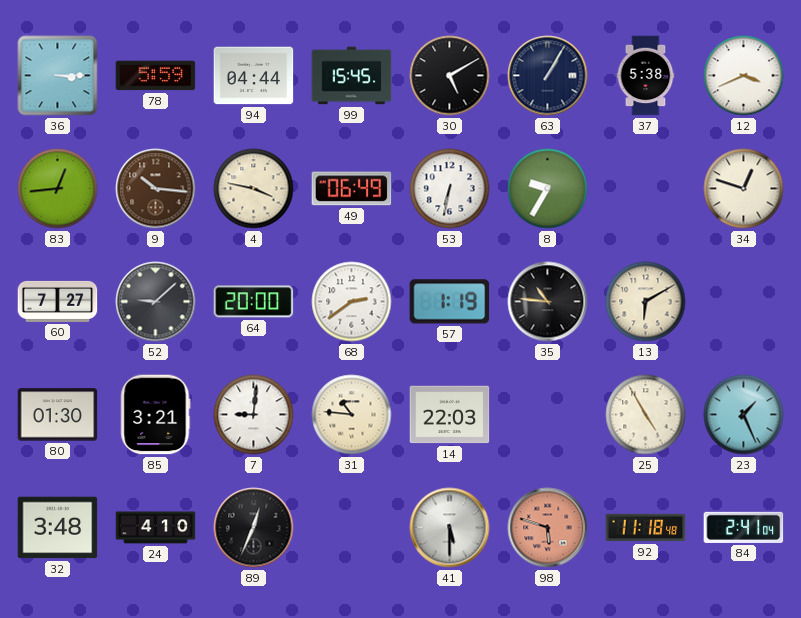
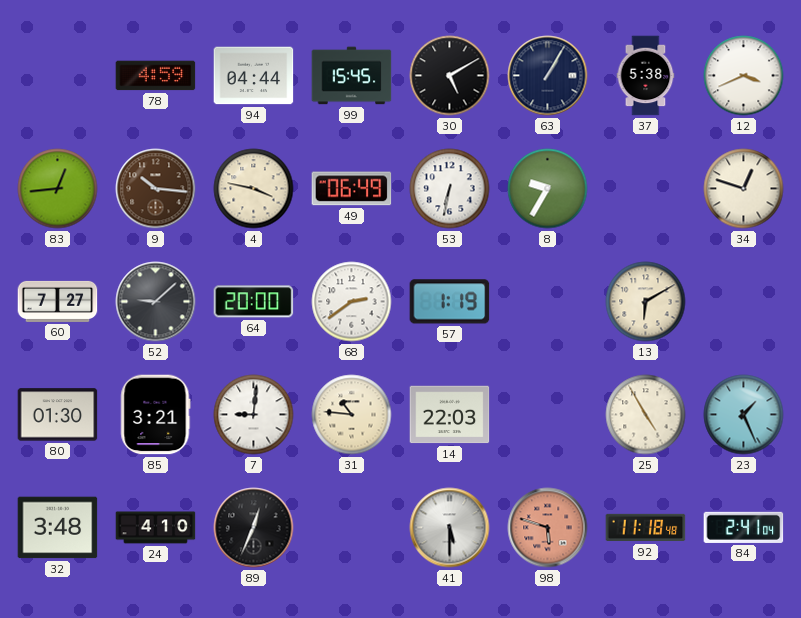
36: 3:15 -> none
78: 5:59 -> 4:59
35: 10:46 -> none
